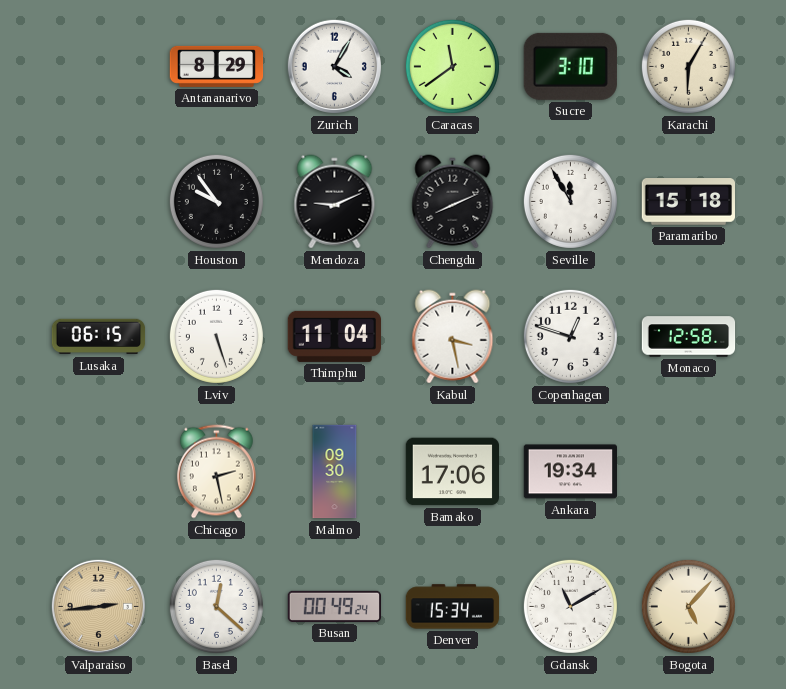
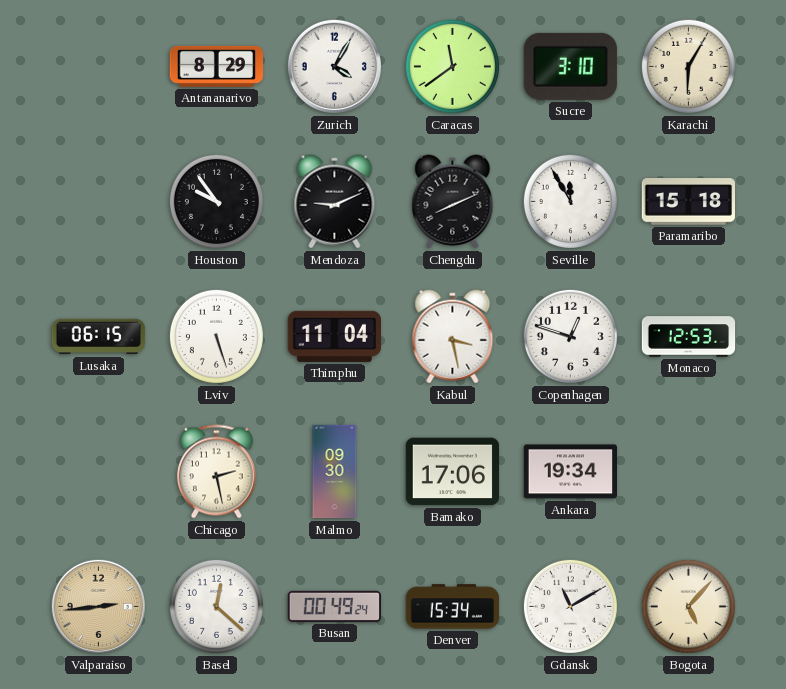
Monaco: 12:58 -> 12:53
